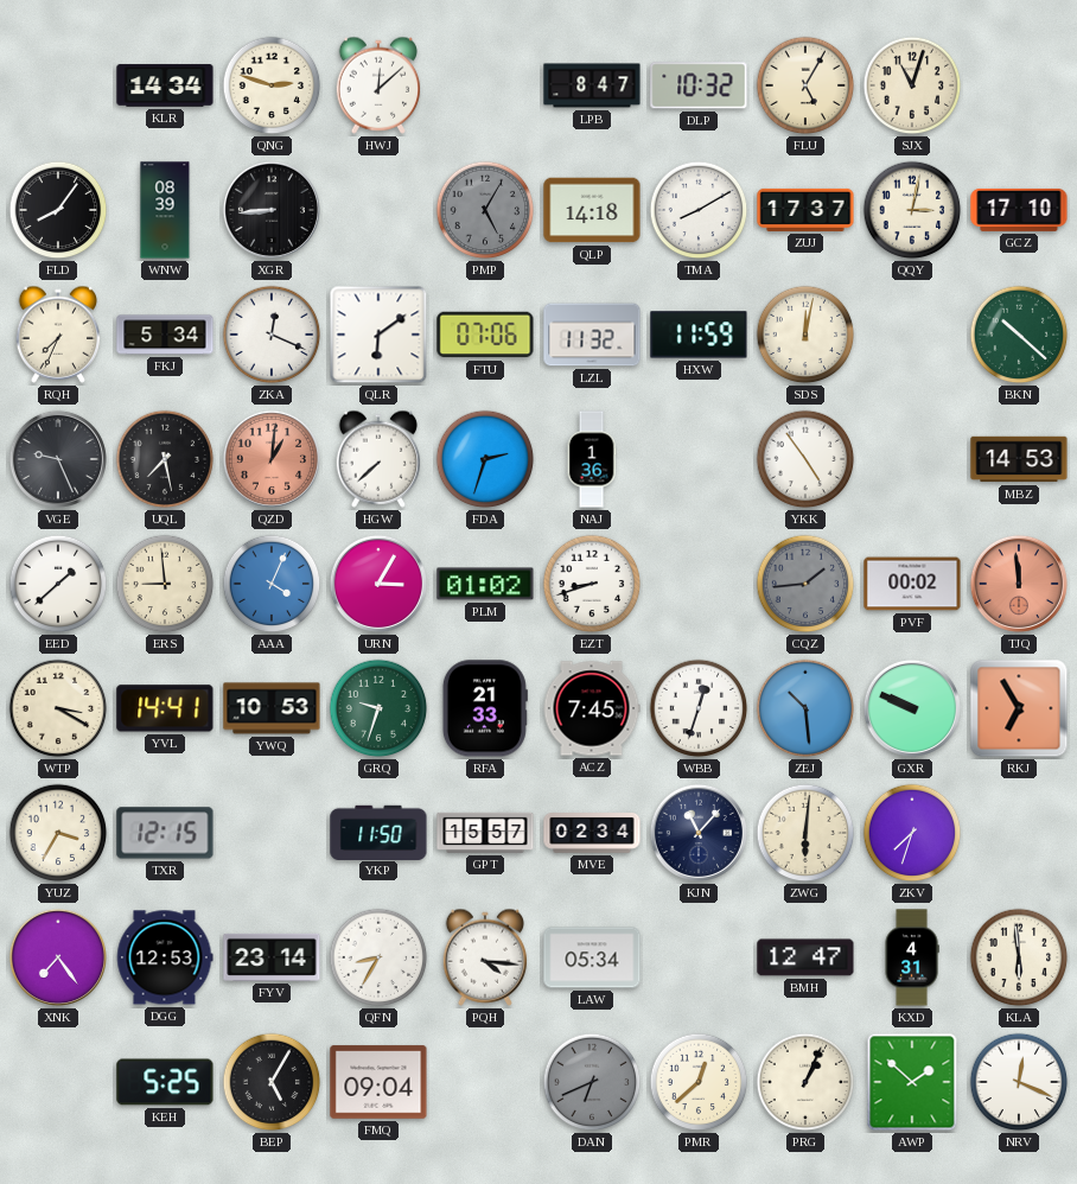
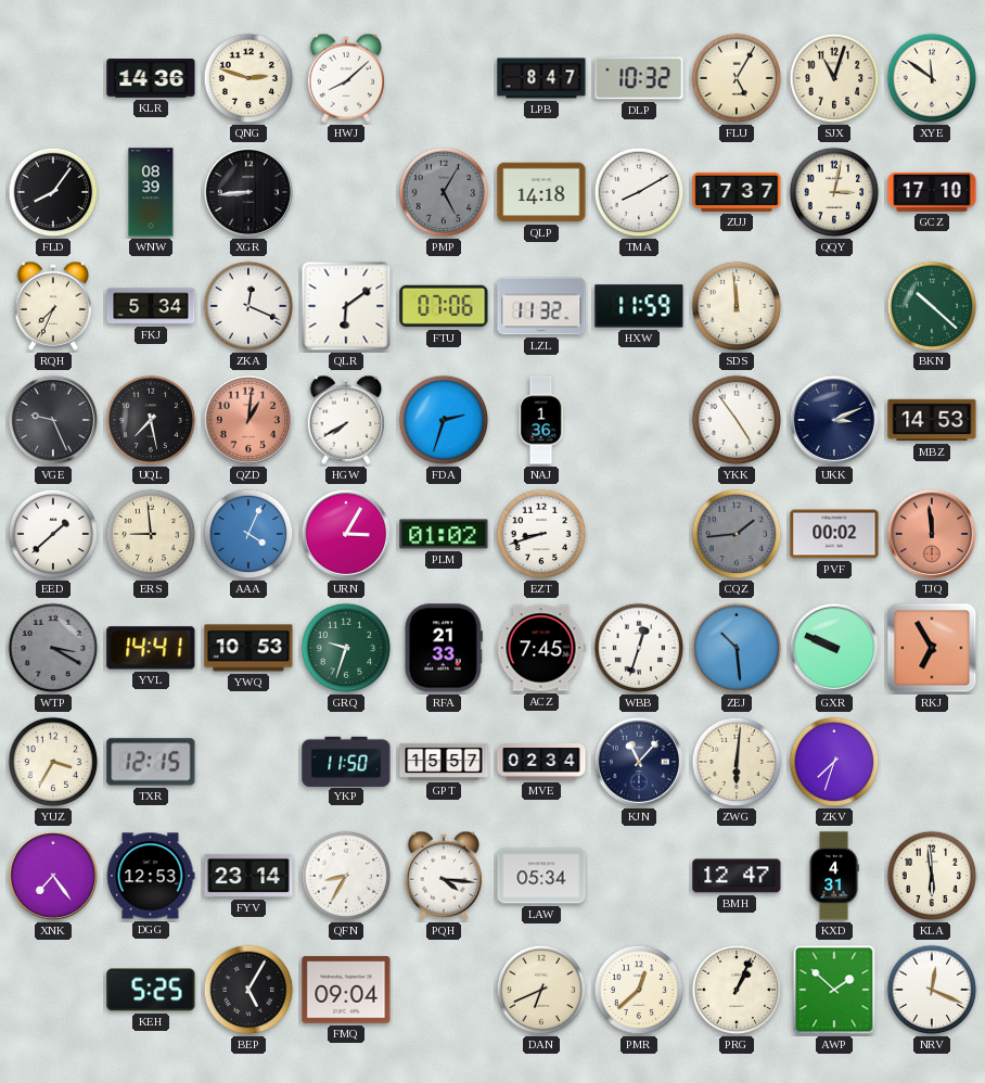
KLR: 14:34 -> 14:36
HWJ: 12:08 -> 8:08
XYE: none -> 11:51
SDS: 12:02 -> 11:59
HGW: 7:38 -> 7:40
UKK: none -> 3:11
WTP dial: cream -> grey
DAN dial: grey -> cream
